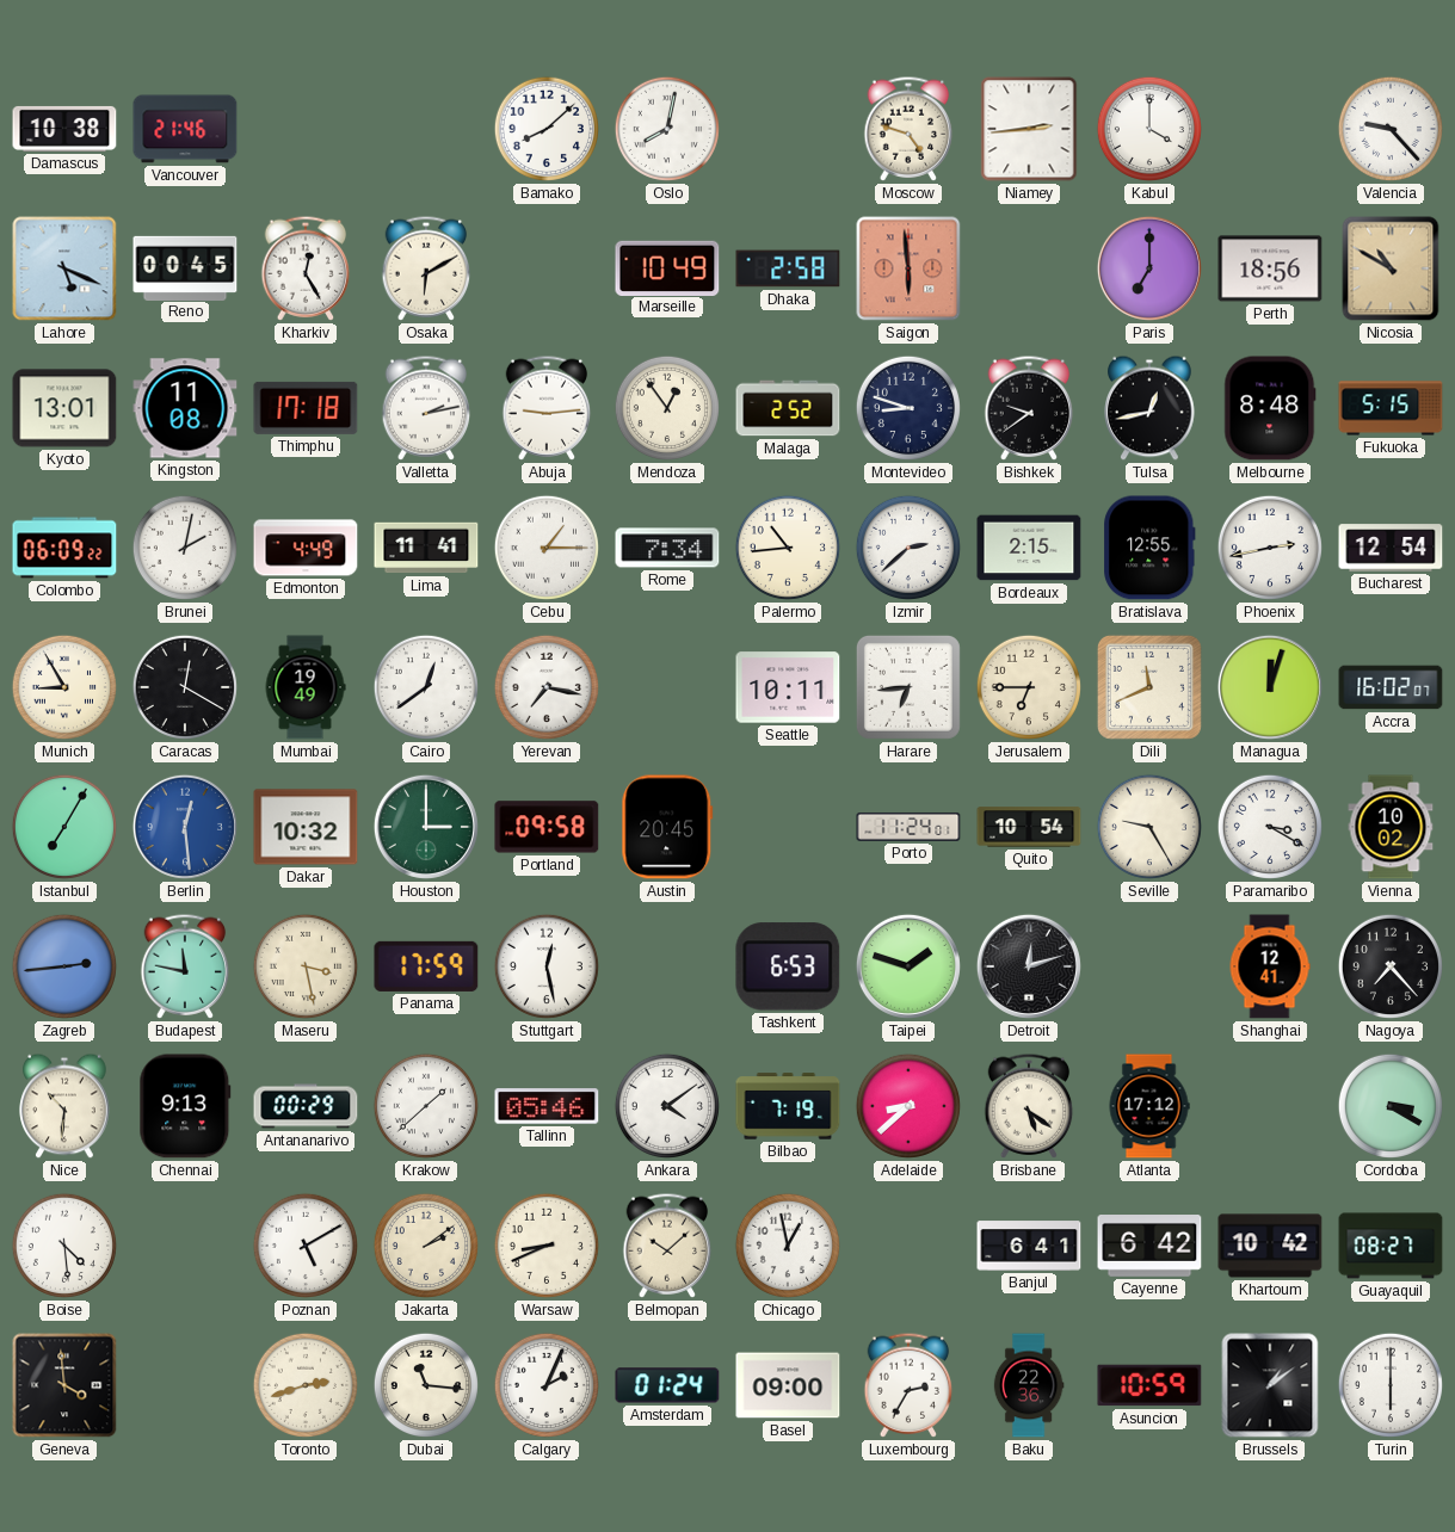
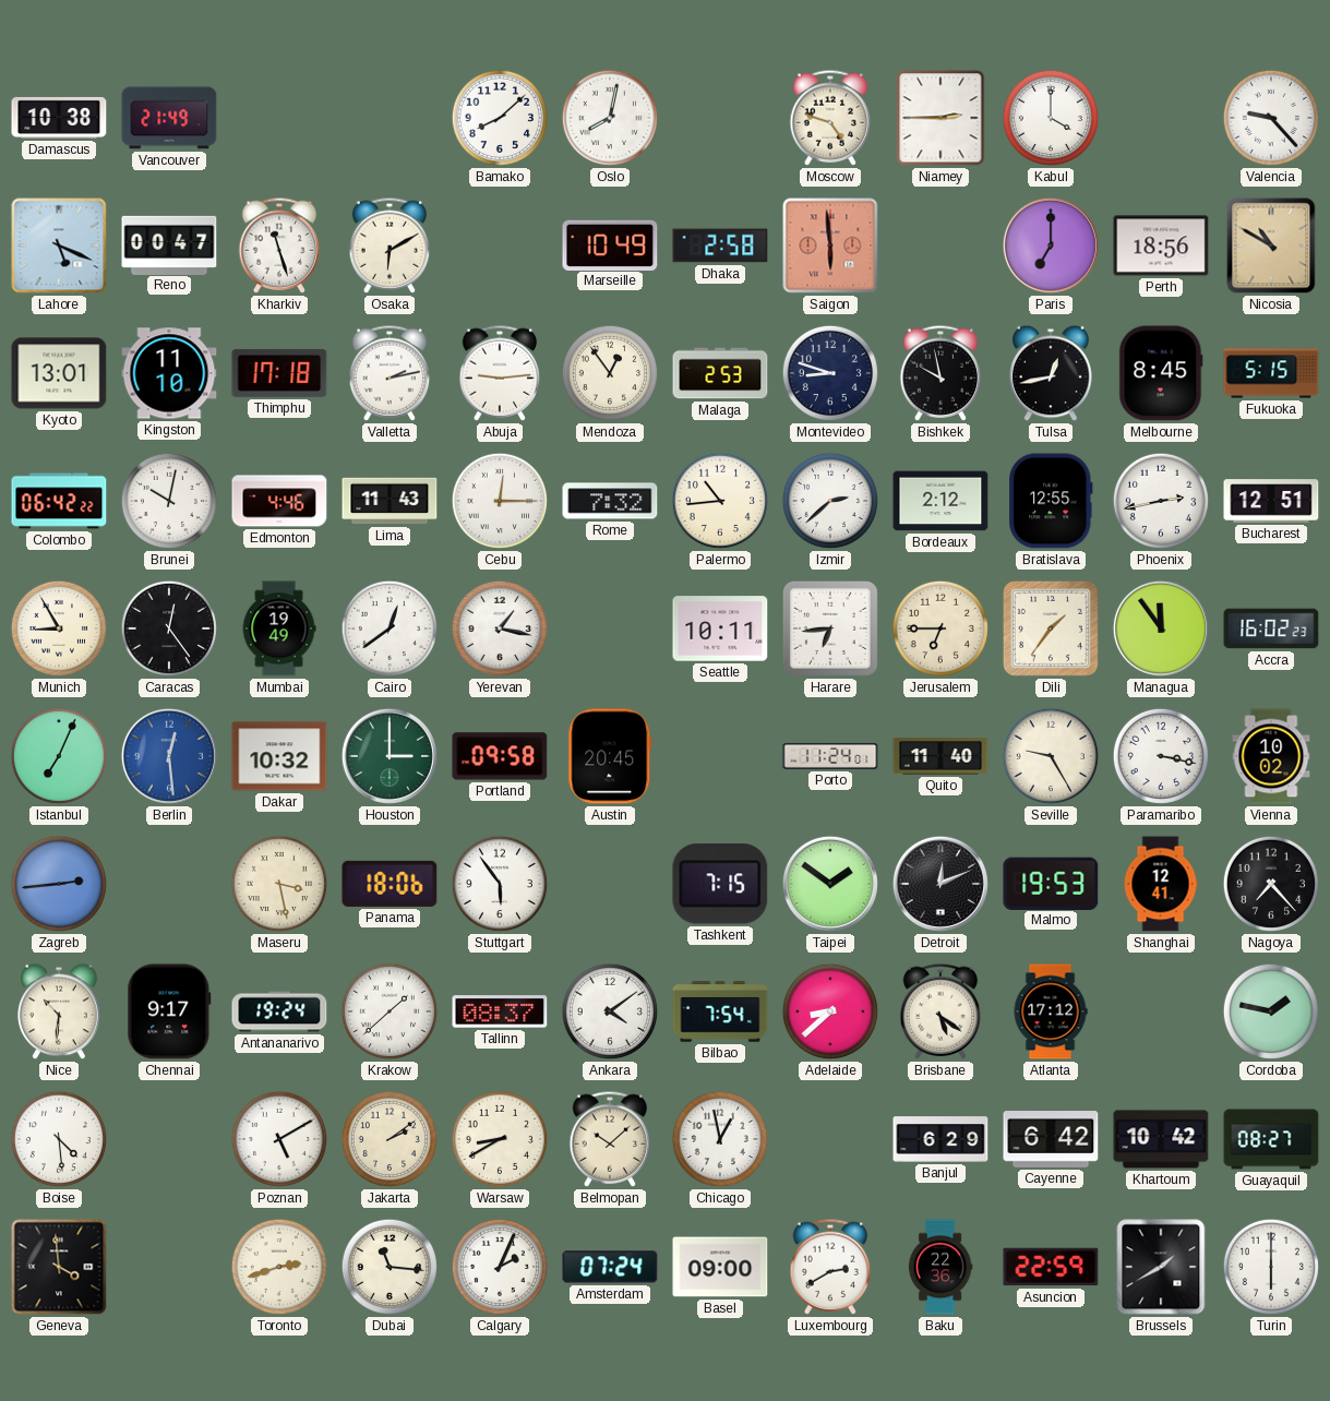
Vancouver: 21:46 -> 21:49
Niamey: 2:44 -> 2:45
Reno: 00:45 -> 00:47
Kharkiv: 12:25 -> 11:27
Kingston: 11:08 -> 11:10
Malaga: 2:52 -> 2:53
Bishkek: 9:39 -> 9:58
Melbourne: 8:48 -> 8:45
Colombo: 06:09 -> 06:42
Brunei: 2:02 -> 10:02
Edmonton: 4:49 -> 4:46
Lima: 11:41 -> 11:43
Cebu: 1:15 -> 12:15
Rome: 7:34 -> 7:32
Bordeaux: 2:15 -> 2:12
Bucharest: 12:54 -> 12:51
Caracas: 12:20 -> 12:24
Yerevan: 7:17 -> 1:17
Dili: 11:41 -> 1:36
Managua: 12:03 -> 11:54
Accra: 16:02:07 -> 16:02:23
Istanbul: 7:05 -> 7:04
Quito: 10:54 -> 11:40
Paramaribo: 3:20 -> 3:17
Budapest: 11:47 -> none
Panama: 17:59 -> 18:06
Stuttgart: 12:28 -> 5:54
Tashkent: 6:53 -> 7:15
Taipei: 1:48 -> 1:51
Detroit: 12:12 -> 12:11
Malmo: none -> 19:53
Chennai: 9:13 -> 9:17
Antananarivo: 00:29 -> 19:24
Tallinn: 05:46 -> 08:37
Bilbao: 7:19 -> 7:54
Cordoba: 3:20 -> 1:47
Warsaw: 8:41 -> 8:40
Banjul: 6:41 -> 6:29
Amsterdam: 01:24 -> 07:24
Luxembourg: 2:35 -> 2:40
Asuncion: 10:59 -> 22:59
Brussels: 1:09 -> 1:40
